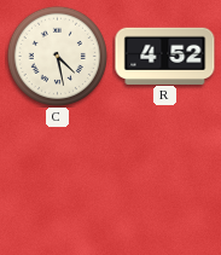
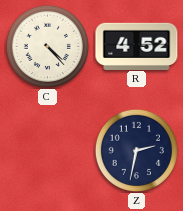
C: 4:28 -> 4:23
Z: none -> 2:32
